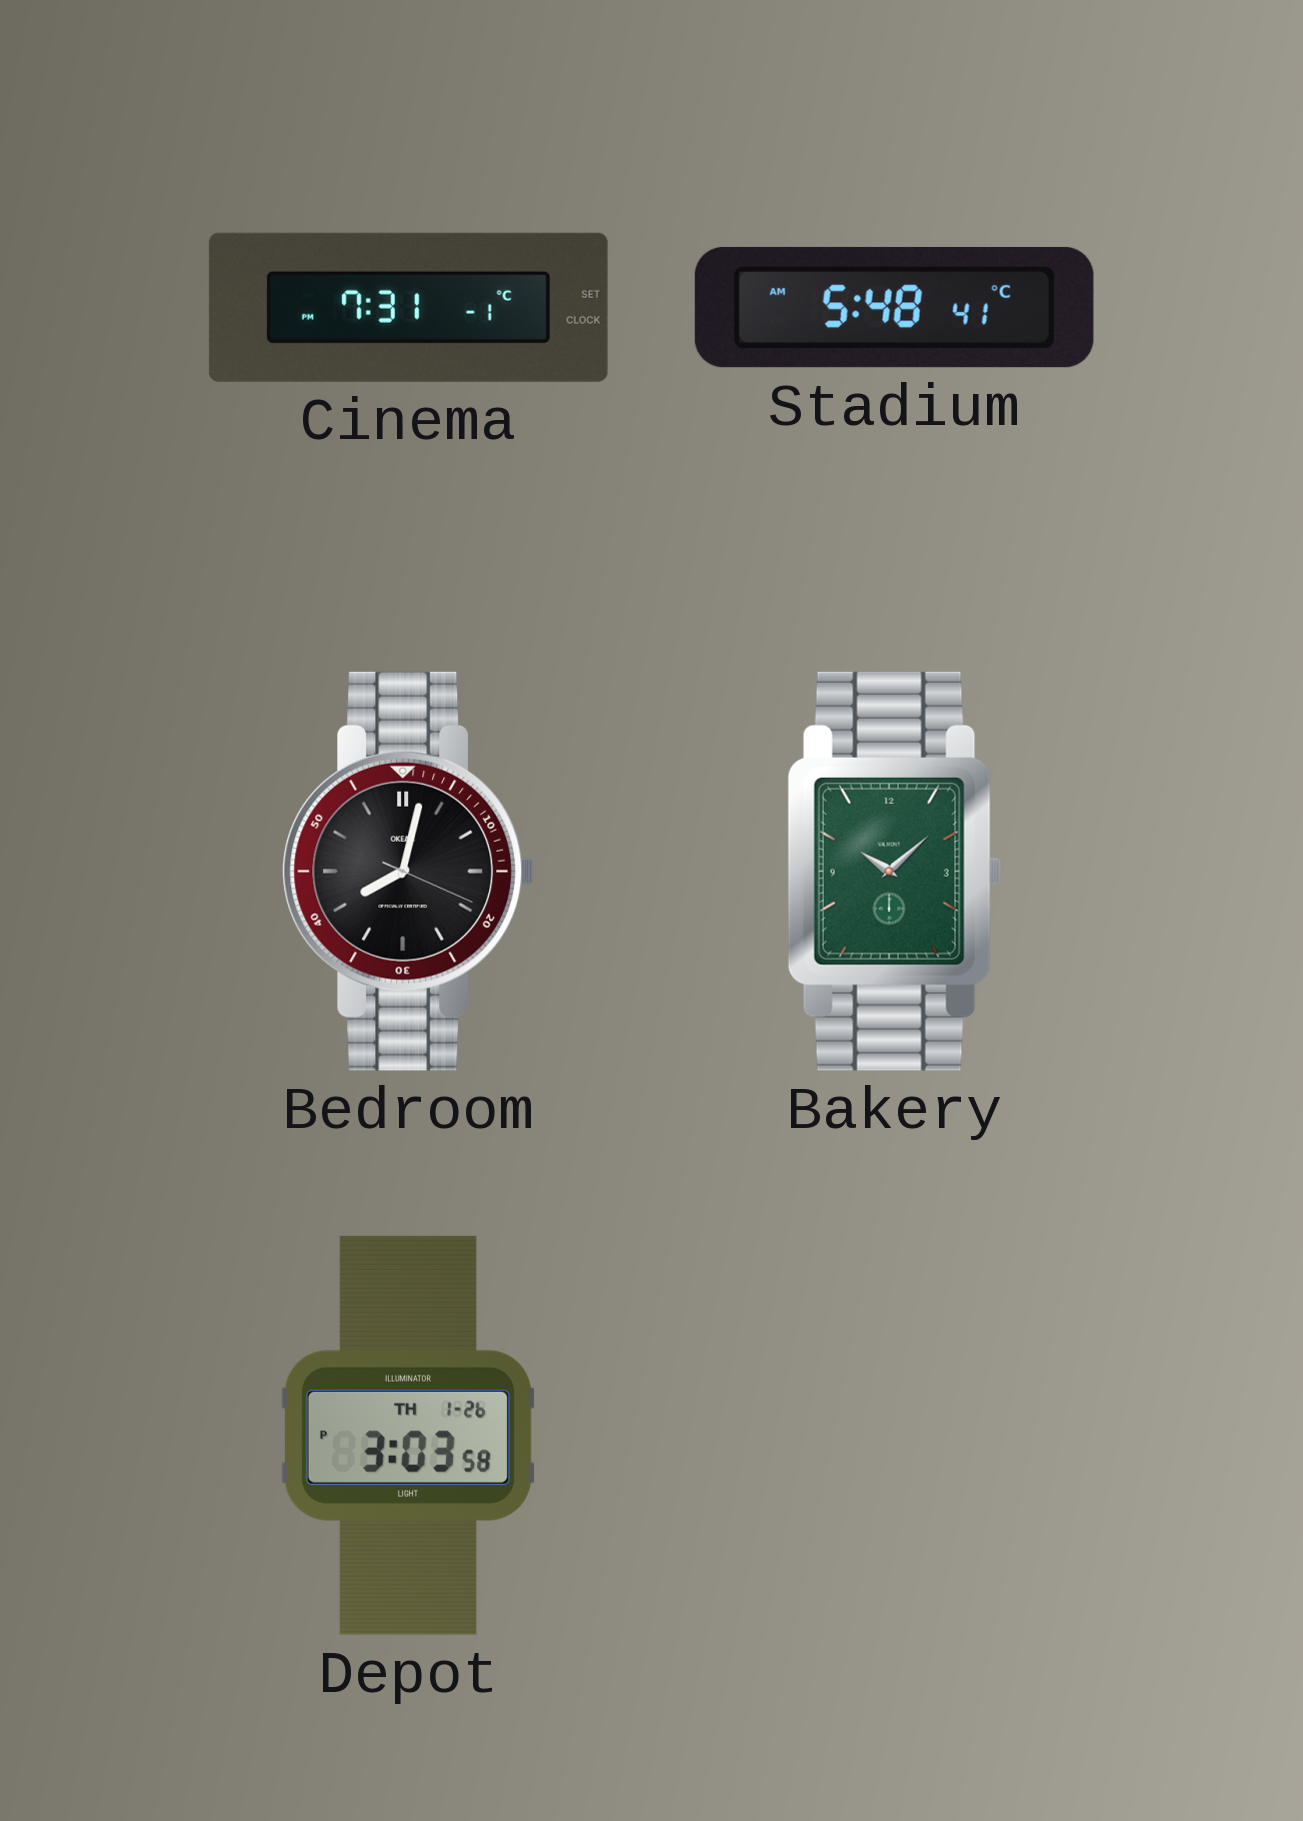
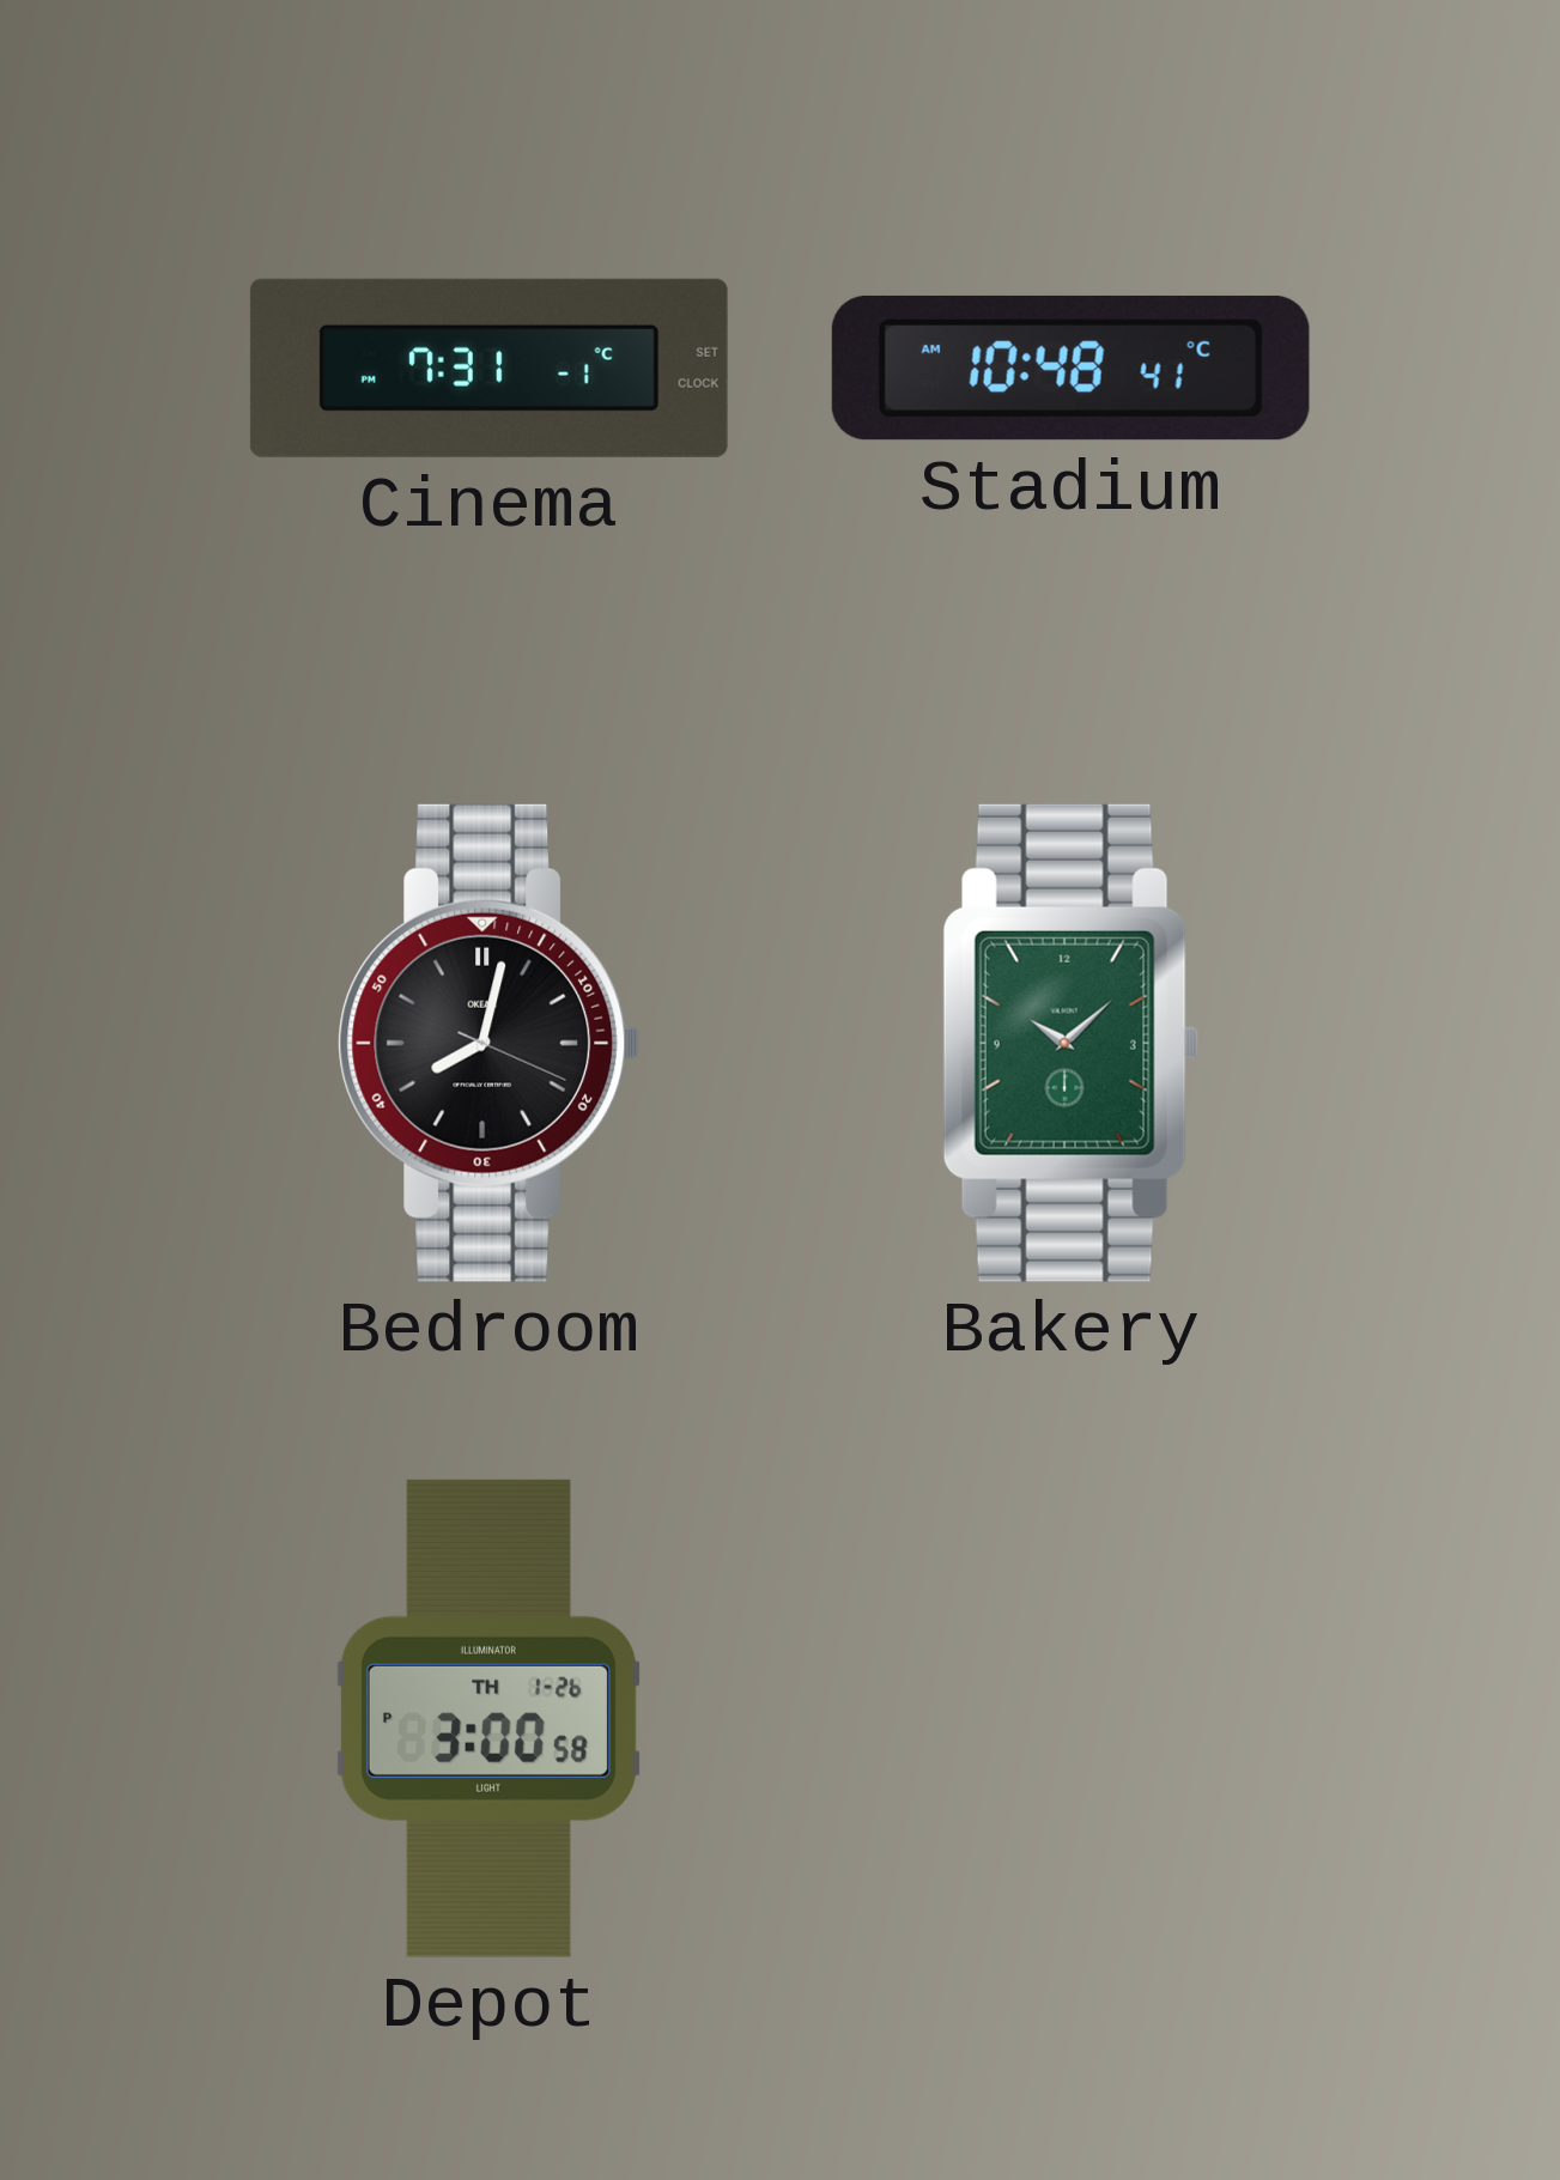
Stadium: 5:48 -> 10:48
Depot: 3:03 -> 3:00
